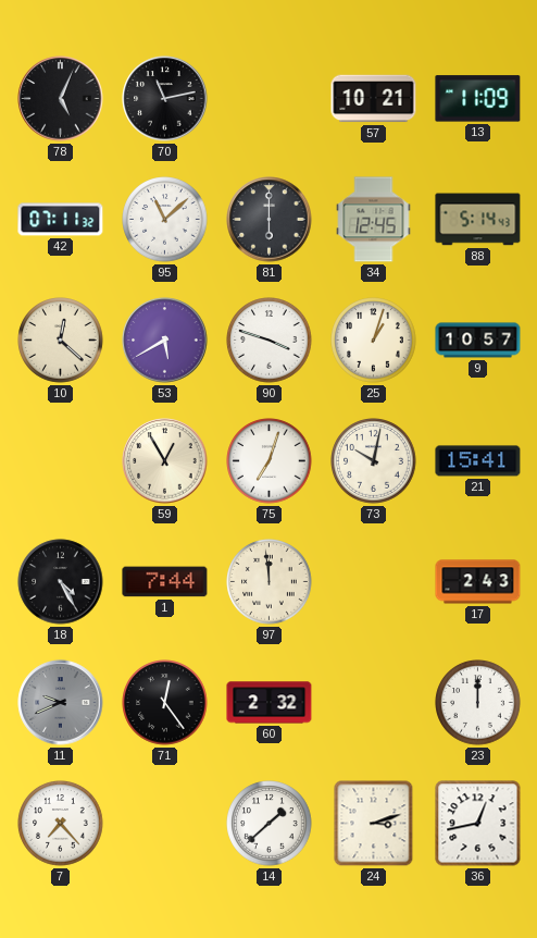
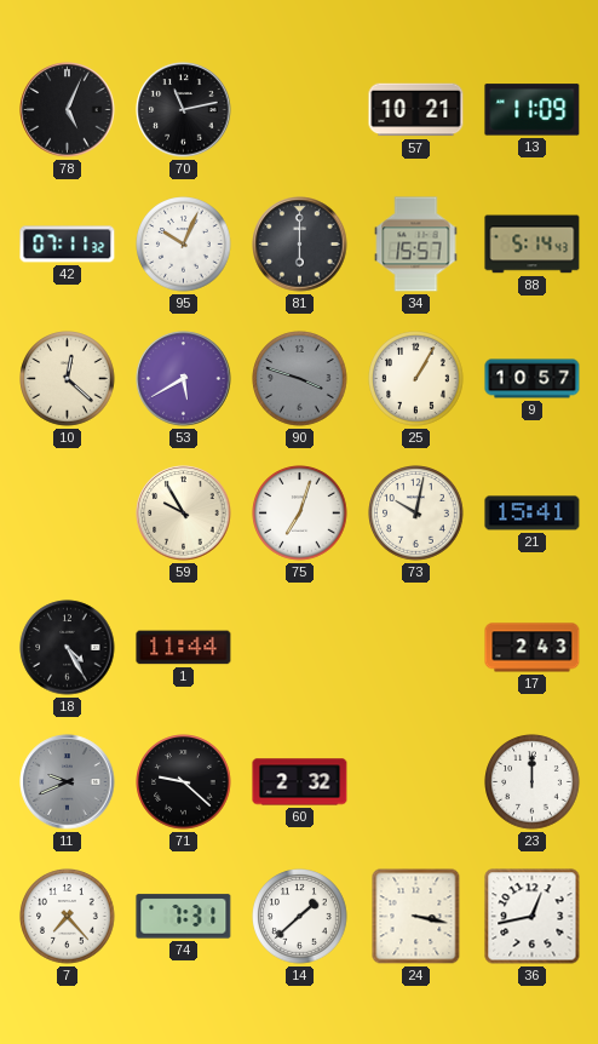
95: 11:08 -> 10:04
34: 12:45 -> 15:57
90 dial: white -> grey
25: 1:03 -> 1:05
59: 12:55 -> 9:55
1: 7:44 -> 11:44
97: 11:59 -> none
71: 12:24 -> 9:22
74: none -> 7:31
24: 3:12 -> 3:17
